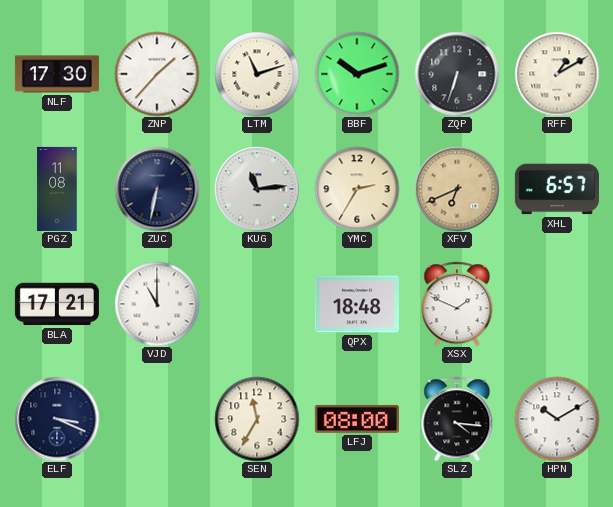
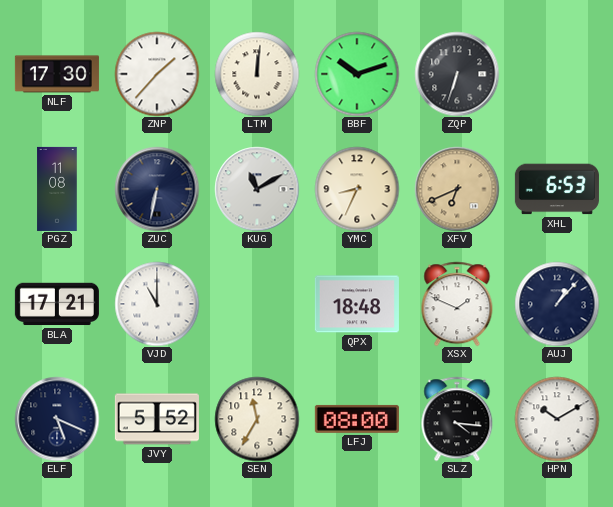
LTM: 11:12 -> 12:01
RFF: 1:10 -> none
KUG: 11:14 -> 11:10
YMC: 2:35 -> 8:34
XHL: 6:57 -> 6:53
AUJ: none -> 1:07
ELF: 3:19 -> 5:19
JVY: none -> 5:52
